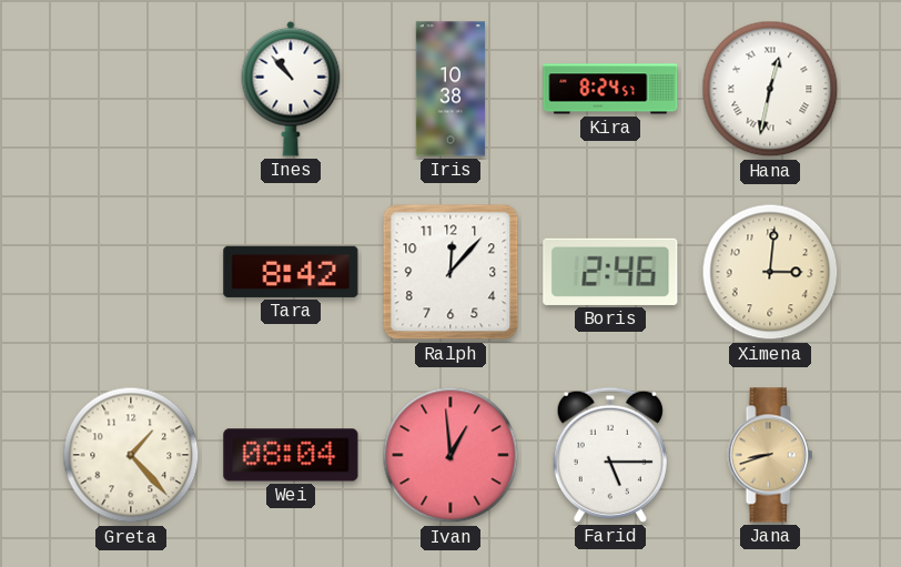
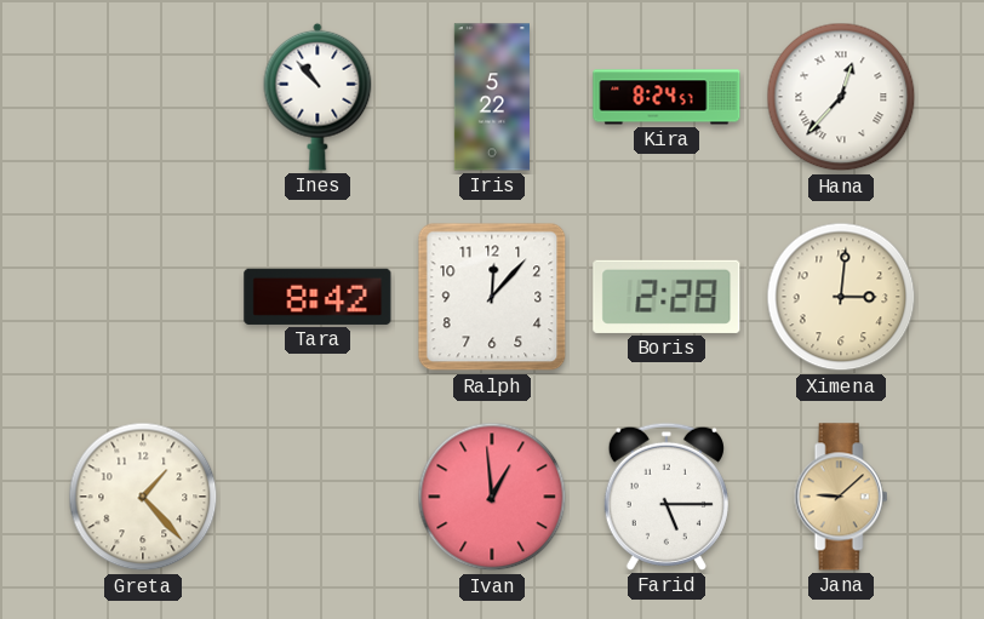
Iris: 10:38 -> 5:22
Hana: 12:32 -> 12:37
Boris: 2:46 -> 2:28
Wei: 08:04 -> none
Jana: 8:42 -> 9:08
